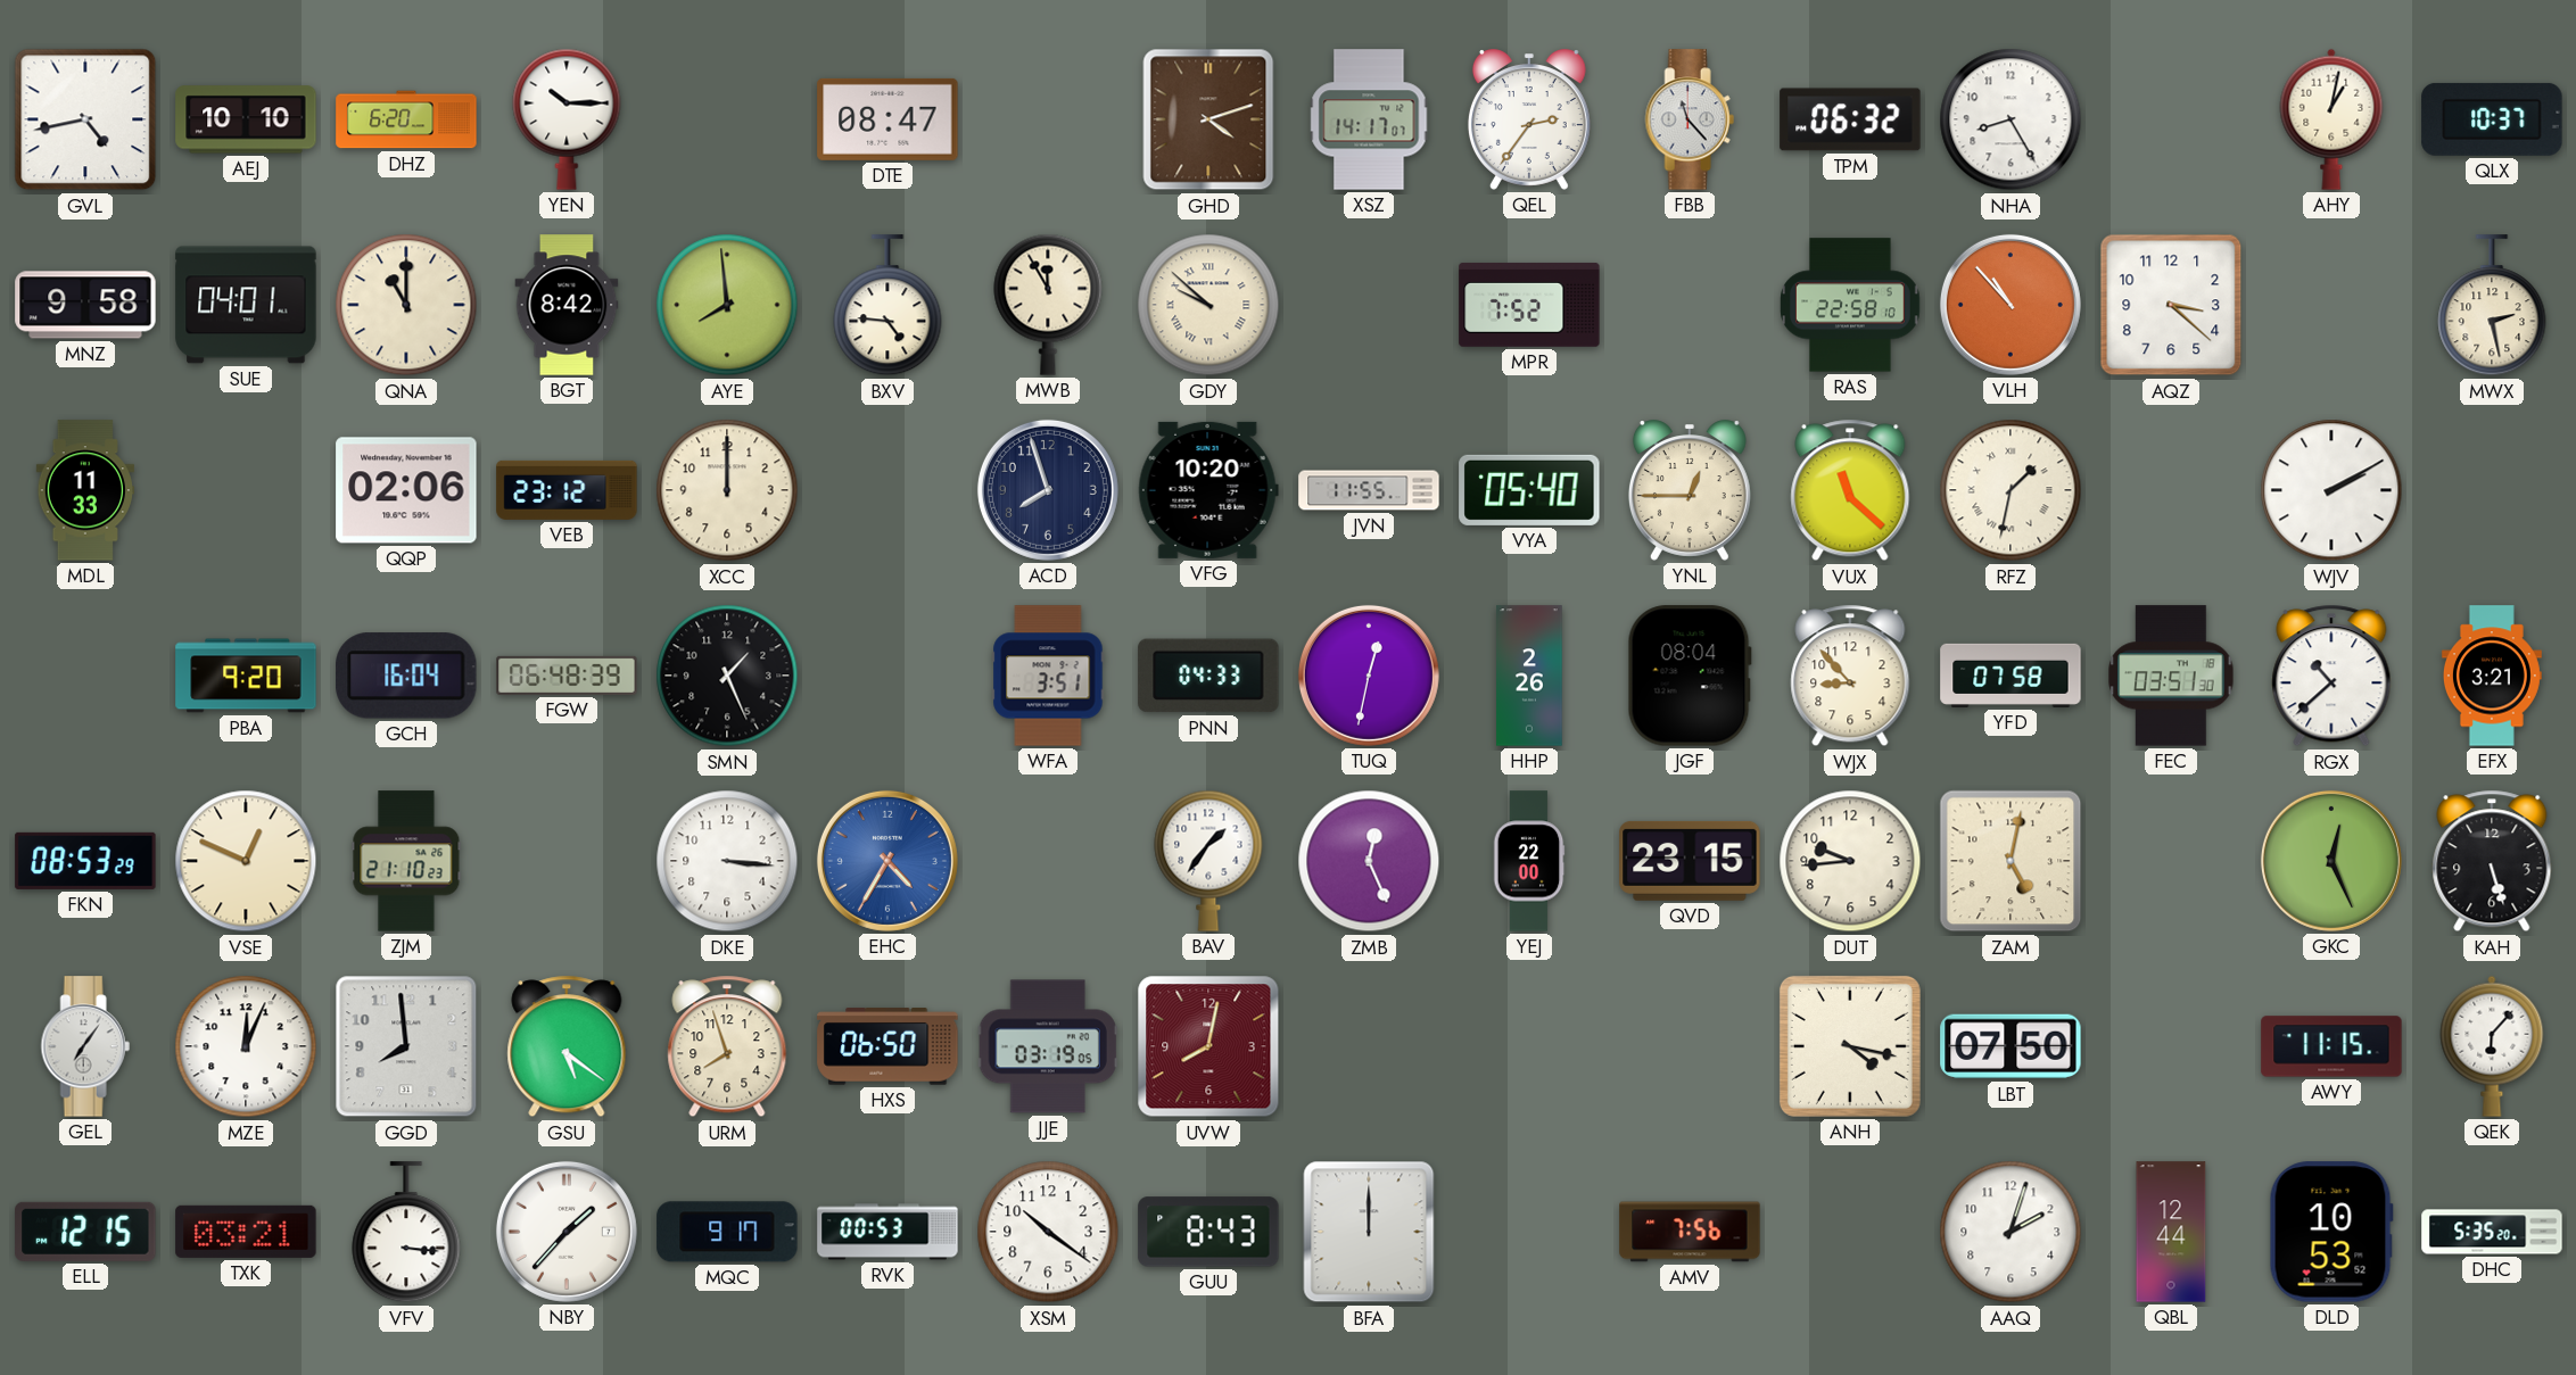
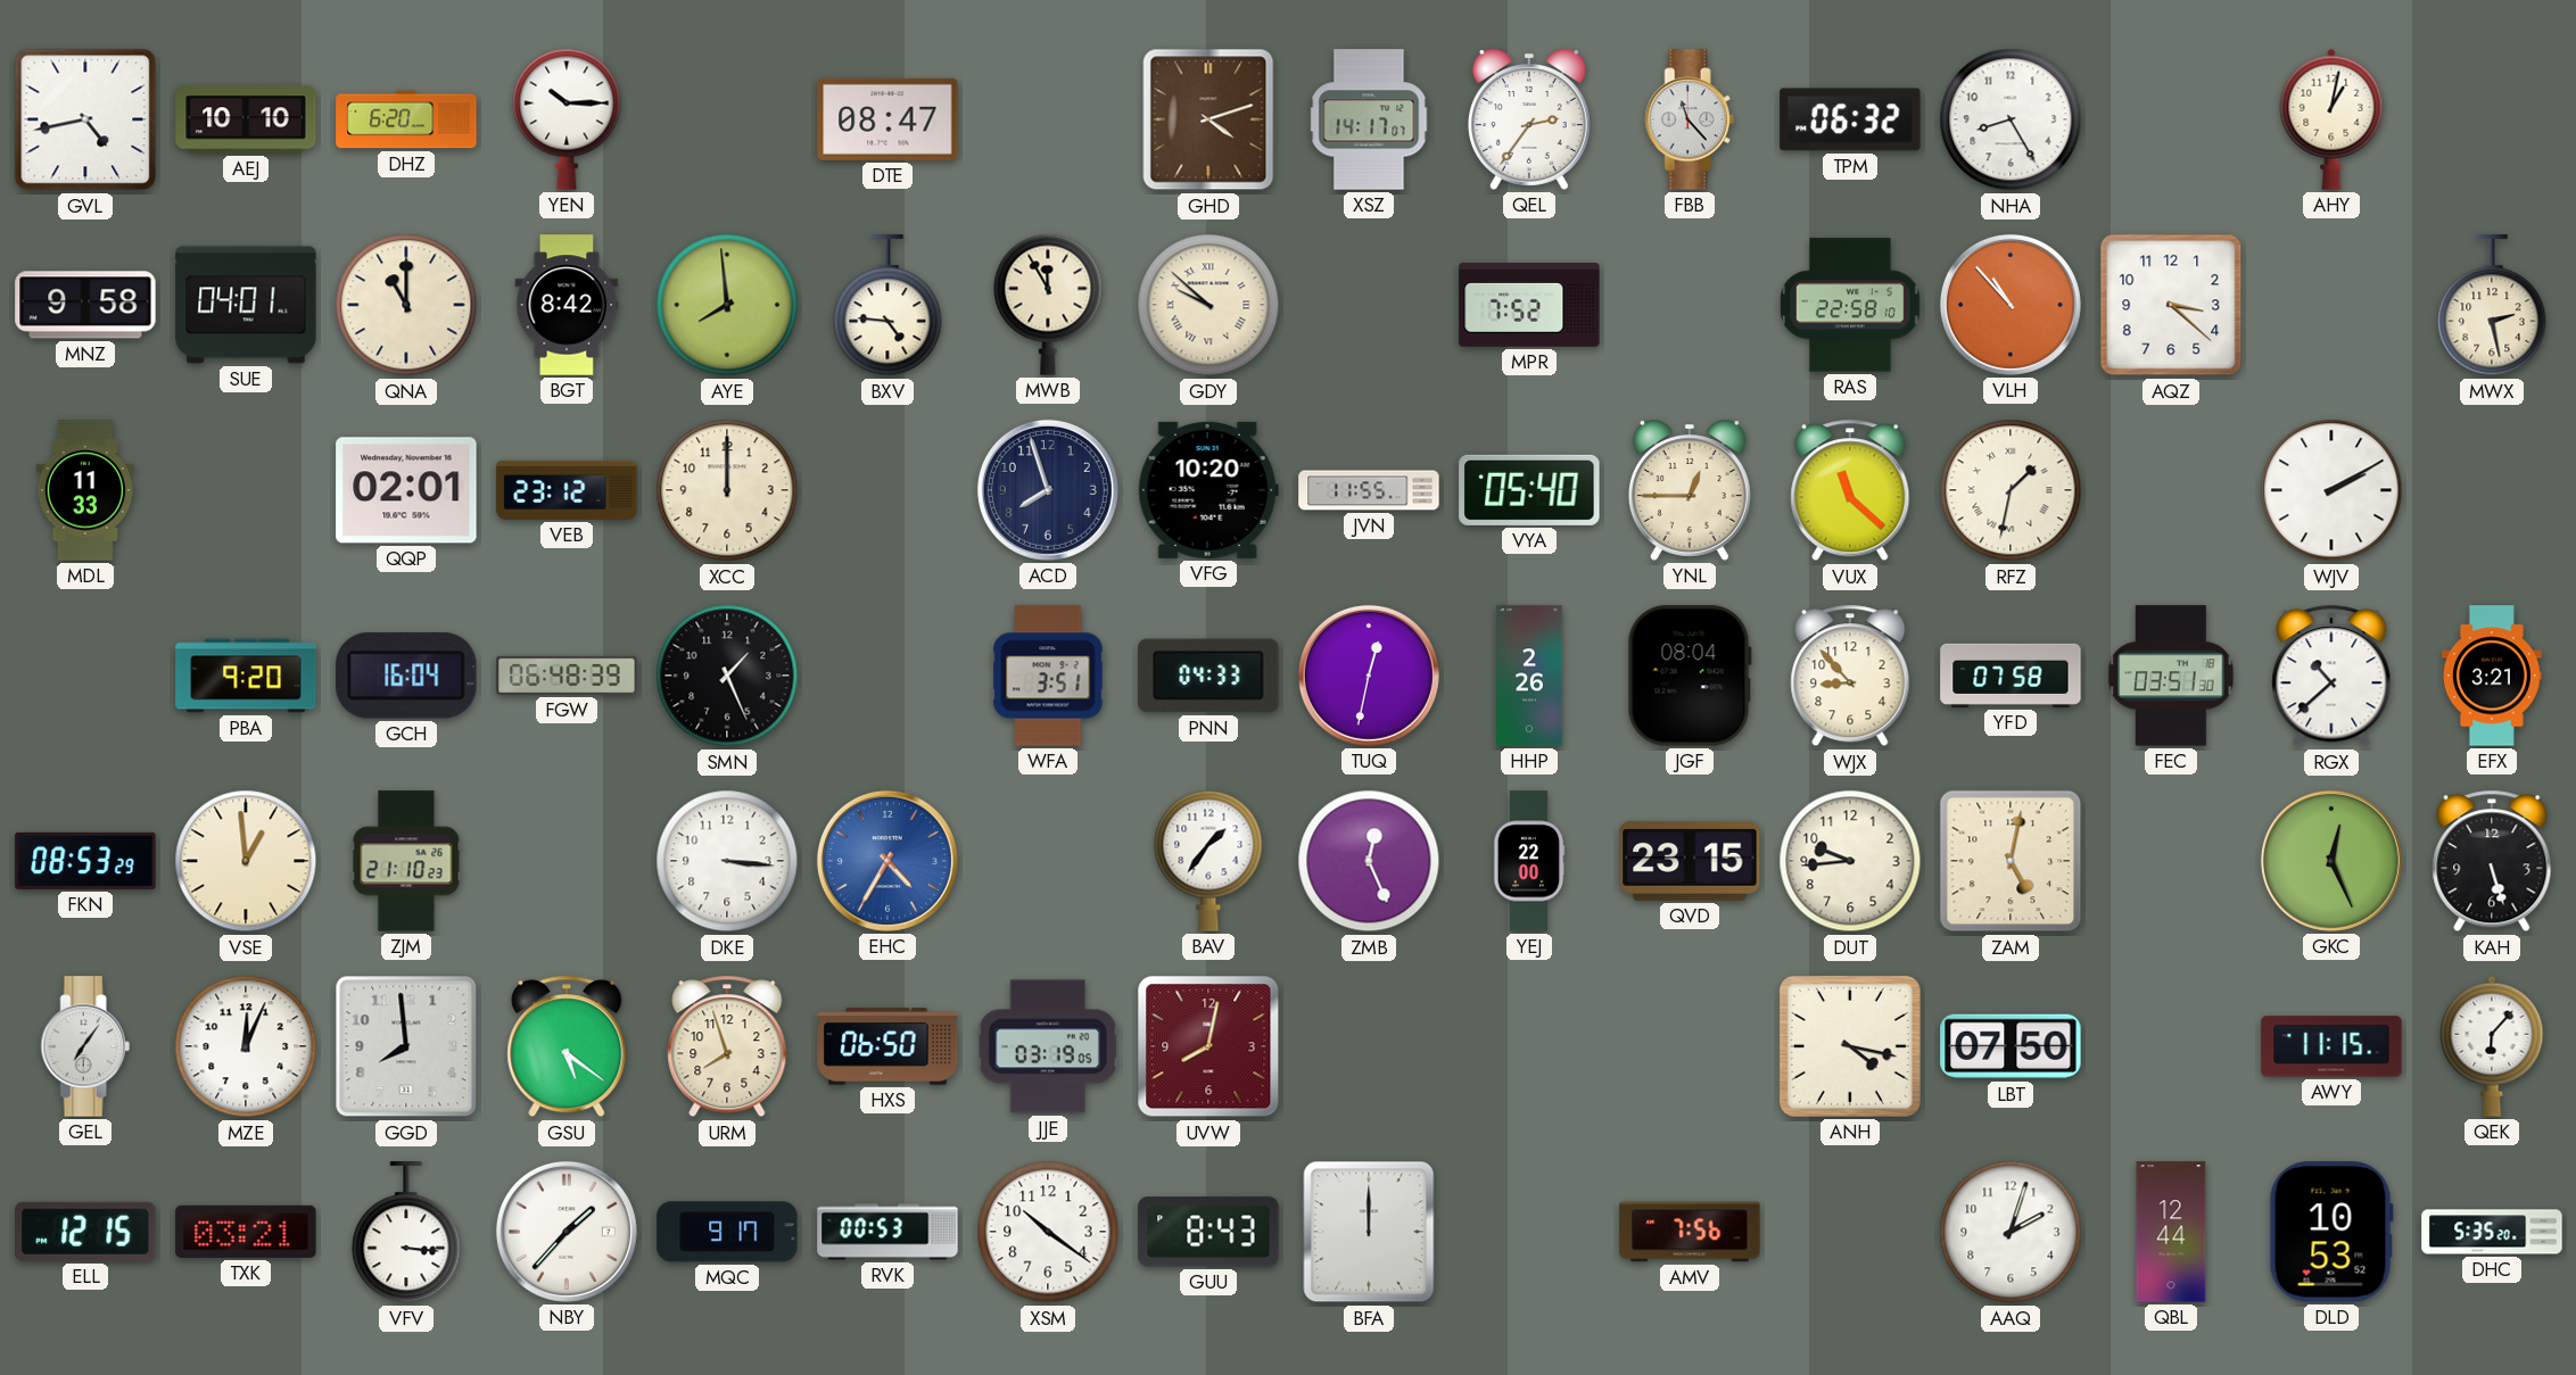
QLX: 10:37 -> none
QQP: 02:06 -> 02:01
VSE: 12:49 -> 12:59
